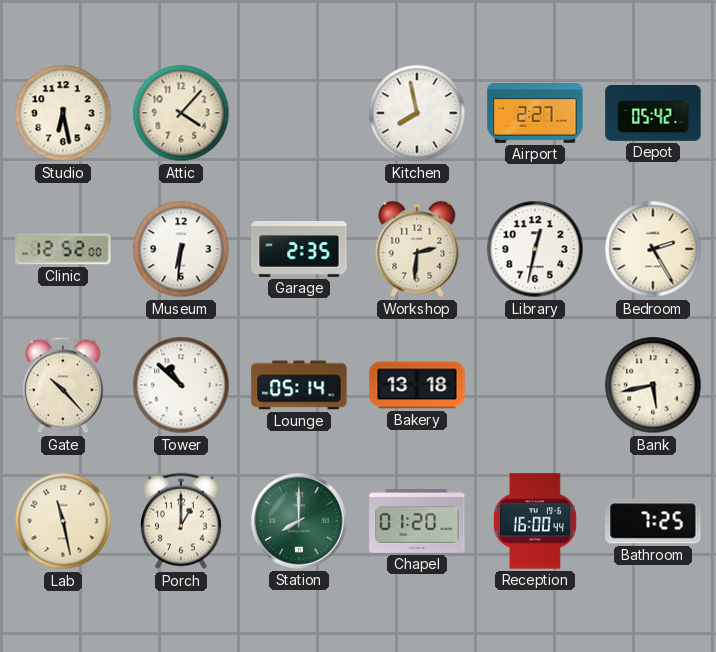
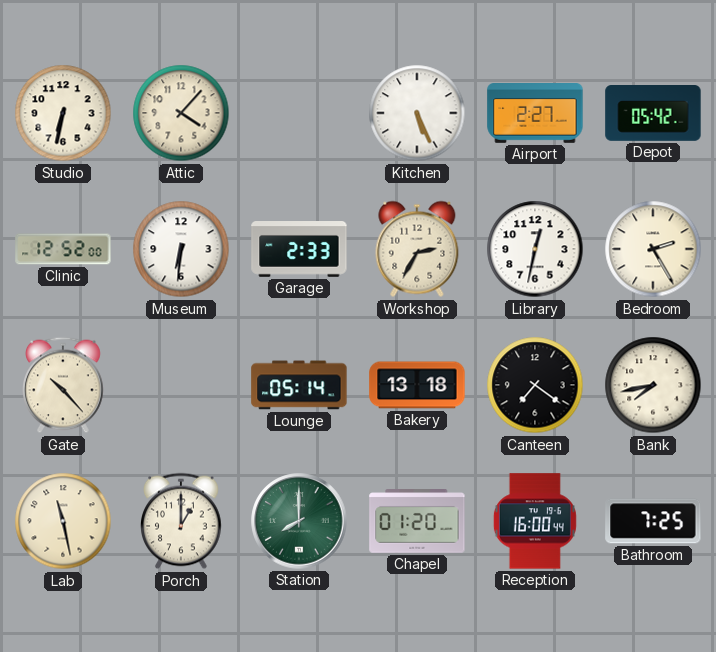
Studio: 6:28 -> 6:32
Kitchen: 7:58 -> 5:26
Garage: 2:35 -> 2:33
Workshop: 2:31 -> 2:35
Tower: 10:52 -> none
Canteen: none -> 7:21
Bank: 5:43 -> 7:43
